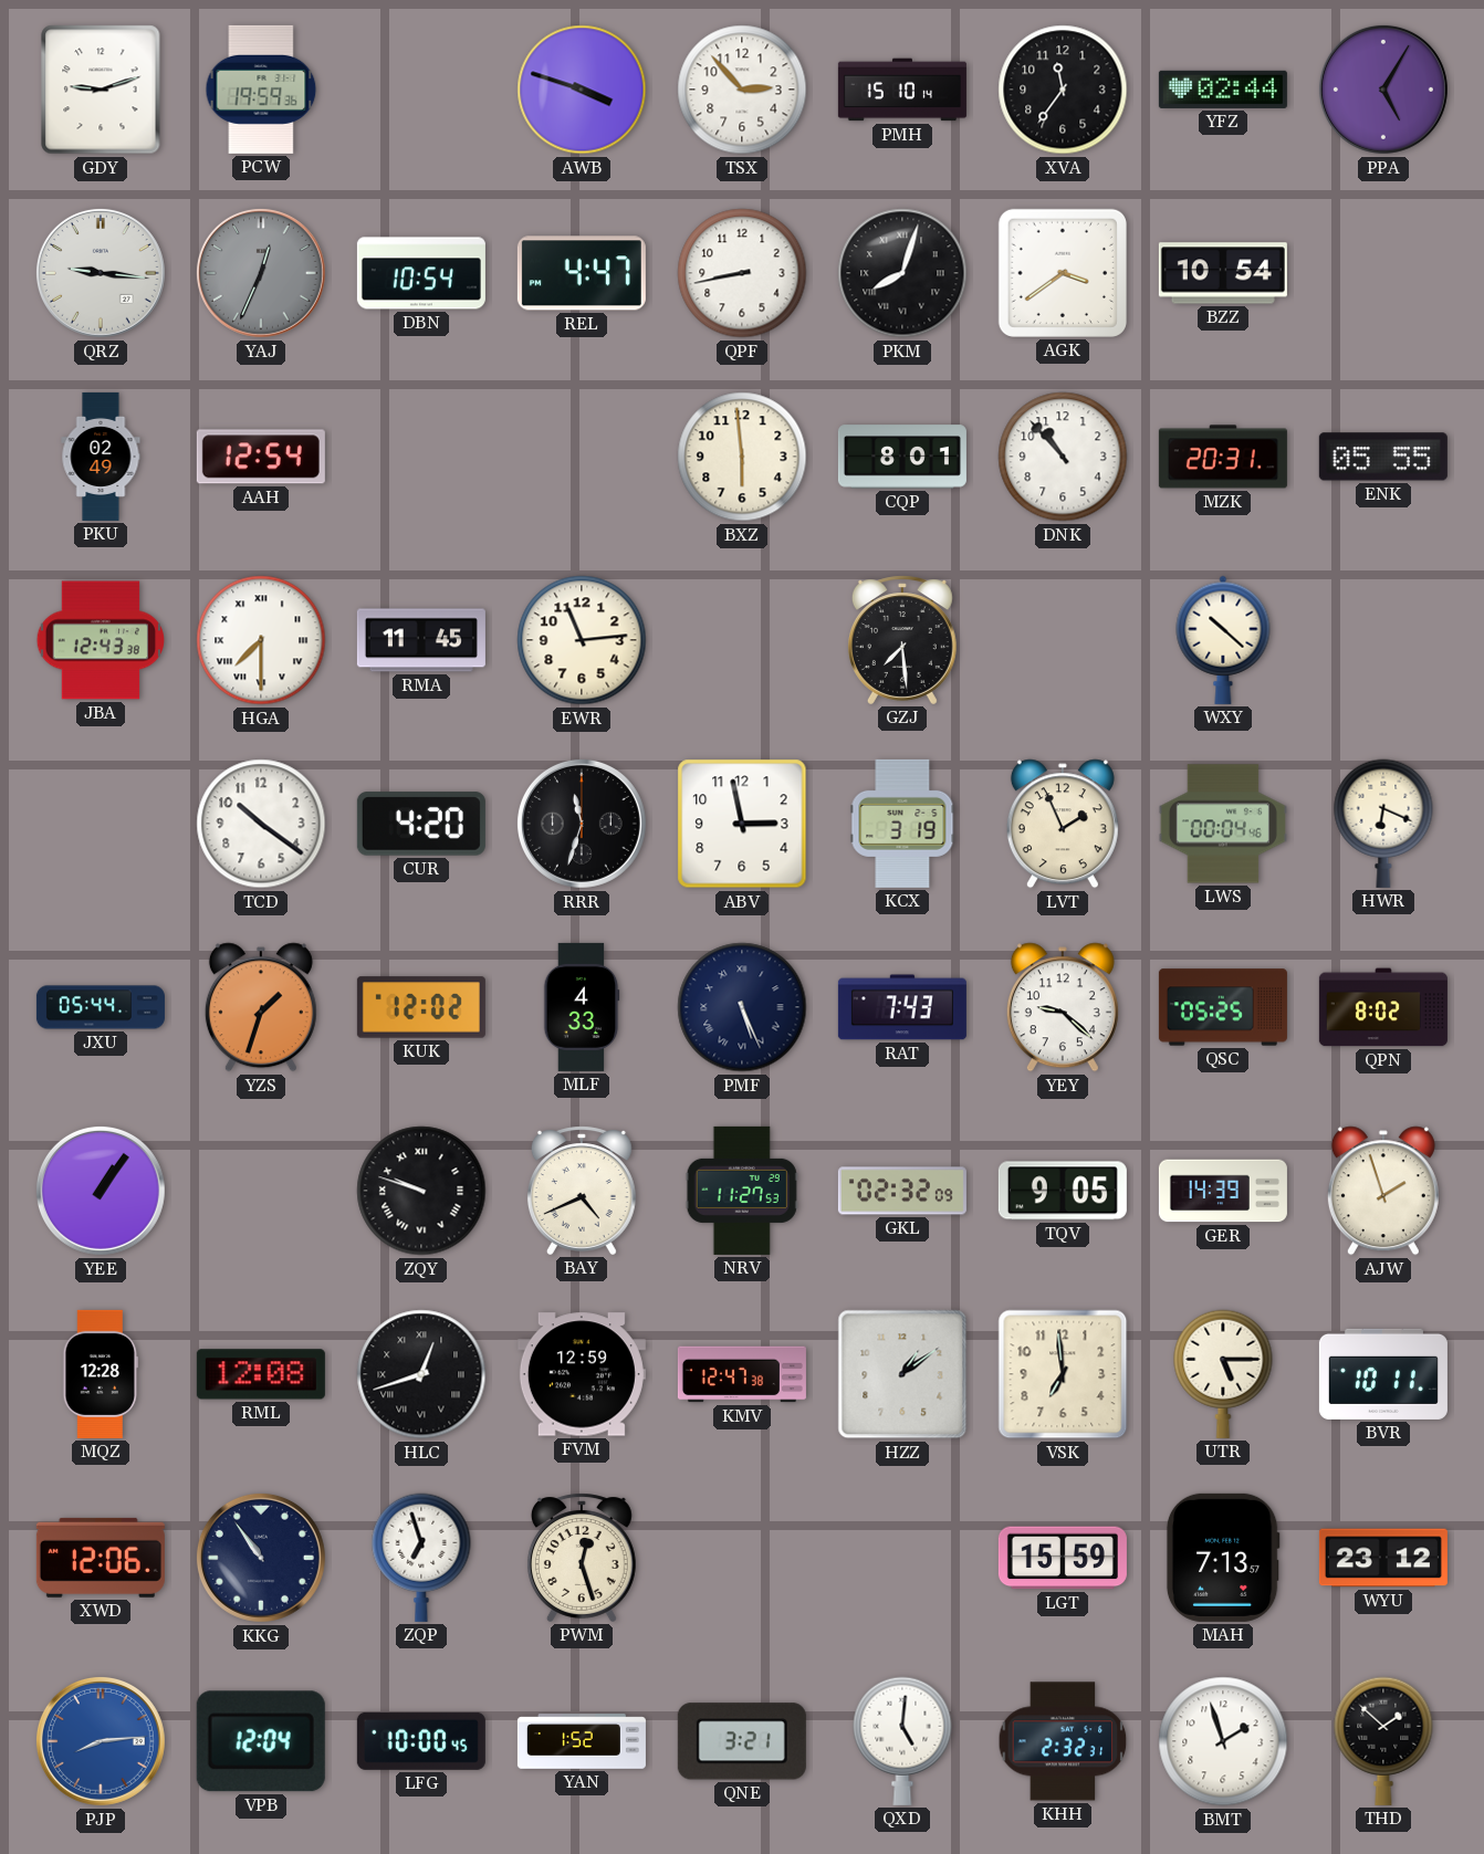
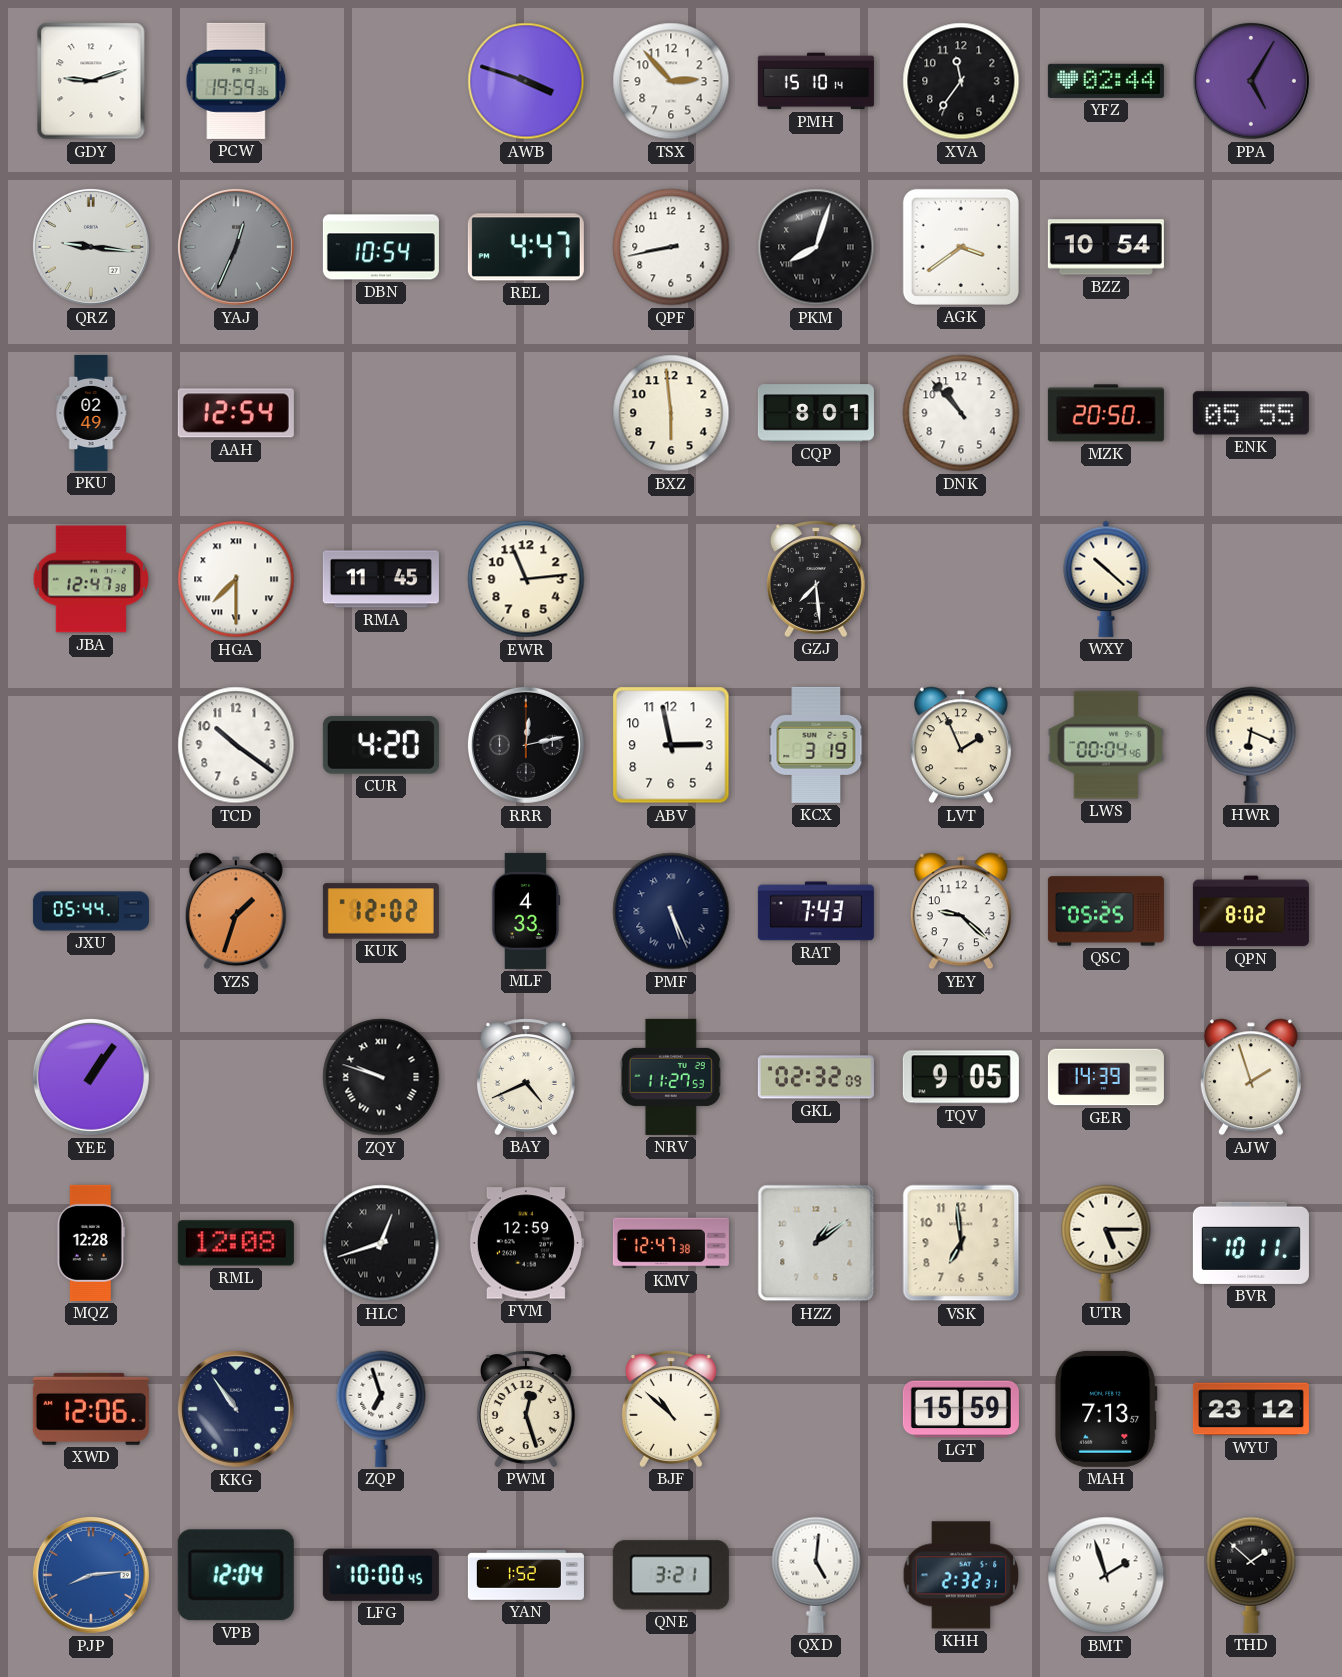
MZK: 20:31 -> 20:50
JBA: 12:43 -> 12:47
RRR: 11:33 -> 12:13
BJF: none -> 10:52
